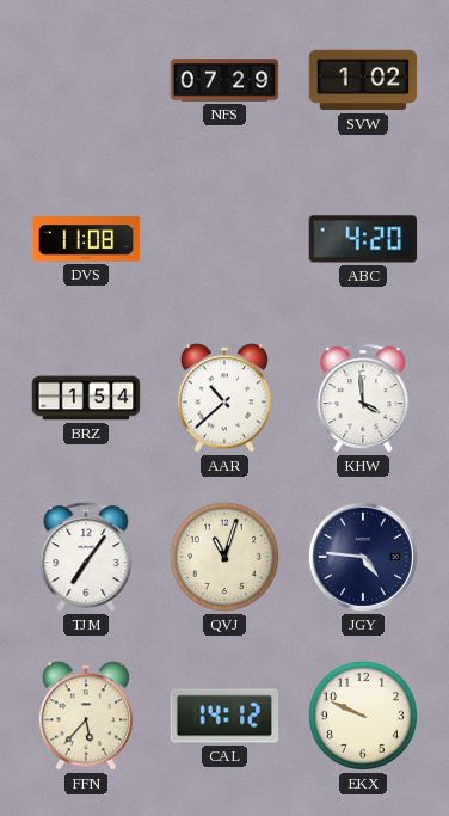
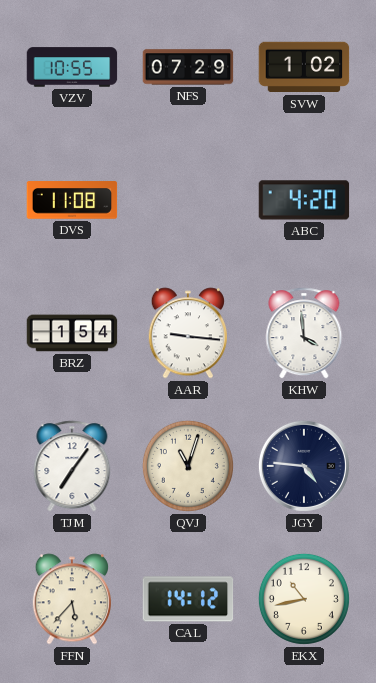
VZV: none -> 10:55
AAR: 10:38 -> 9:16
EKX: 9:49 -> 10:43
